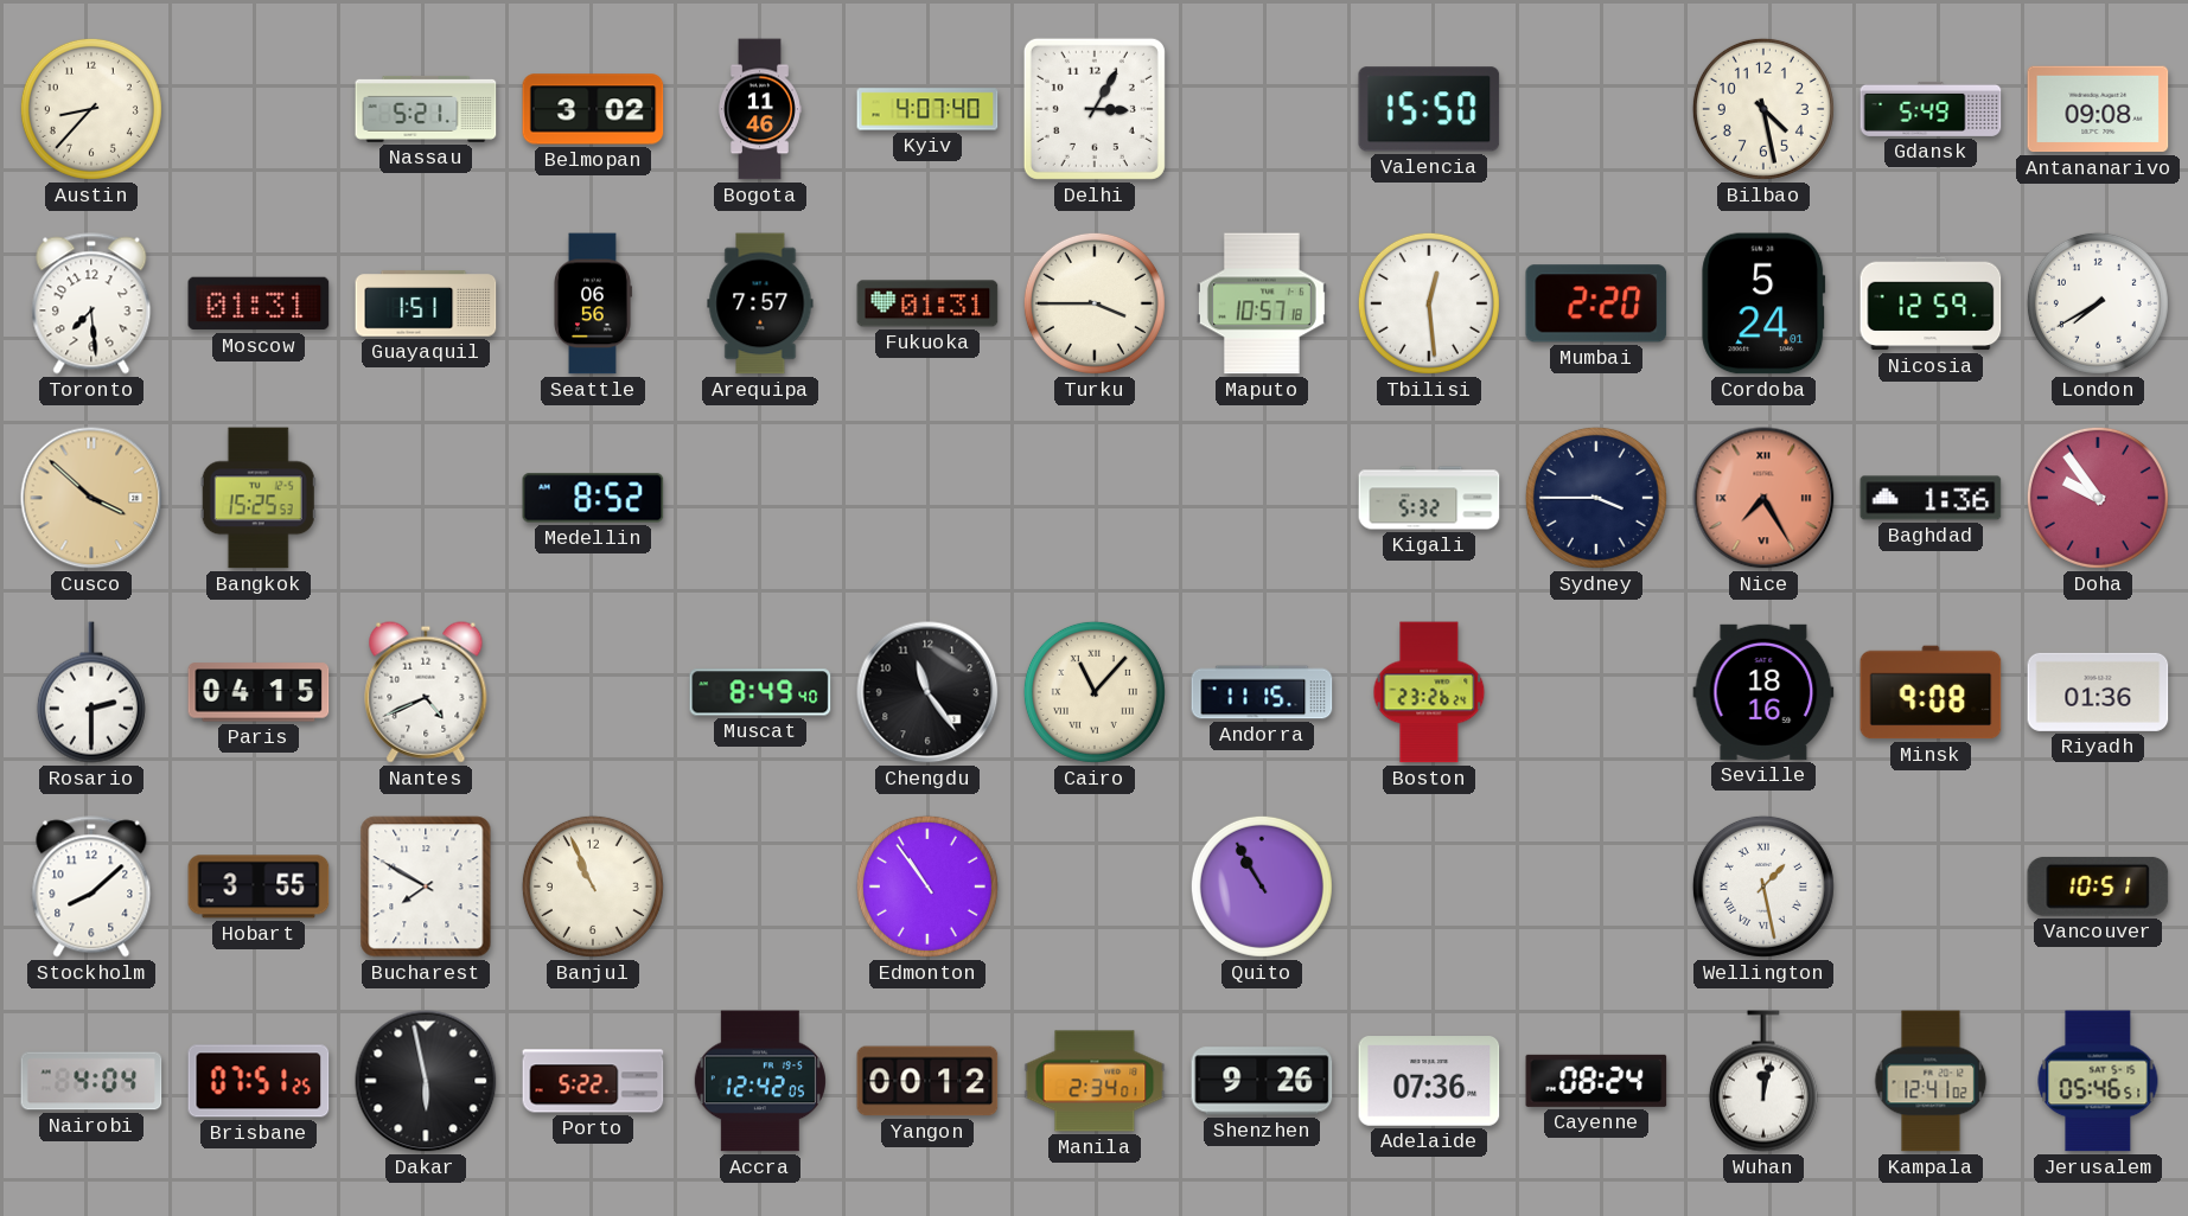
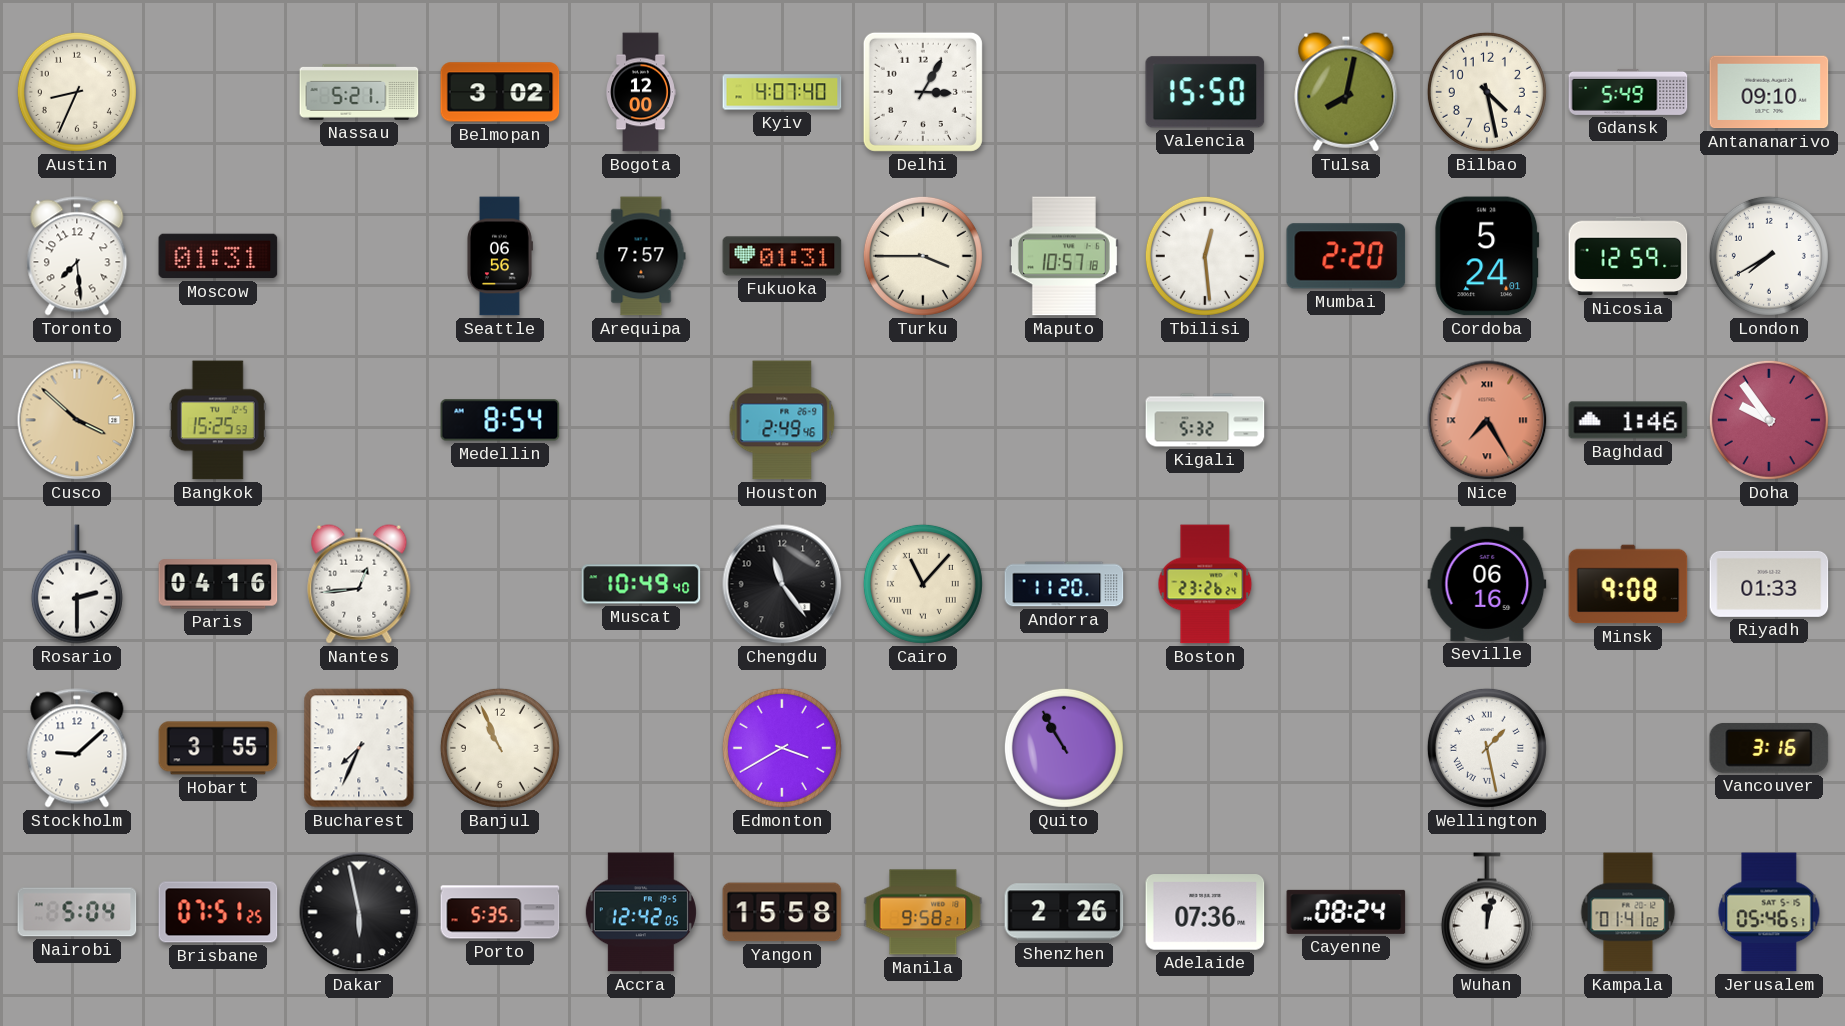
Austin: 8:37 -> 8:34
Bogota: 11:46 -> 12:00
Tulsa: none -> 8:02
Antananarivo: 09:08 -> 09:10
Guayaquil: 1:51 -> none
Medellin: 8:52 -> 8:54
Houston: none -> 2:49
Sydney: 3:45 -> none
Baghdad: 1:36 -> 1:46
Paris: 04:15 -> 04:16
Nantes: 4:41 -> 12:44
Muscat: 8:49 -> 10:49
Andorra: 11:15 -> 11:20
Seville: 18:16 -> 06:16
Riyadh: 01:36 -> 01:33
Stockholm: 8:08 -> 9:08
Bucharest: 7:50 -> 7:34
Edmonton: 10:54 -> 3:40
Vancouver: 10:51 -> 3:16
Nairobi: 4:04 -> 5:04
Porto: 5:22 -> 5:35
Yangon: 00:12 -> 15:58
Manila: 2:34 -> 9:58
Shenzhen: 9:26 -> 2:26
Kampala: 12:41 -> 01:41
